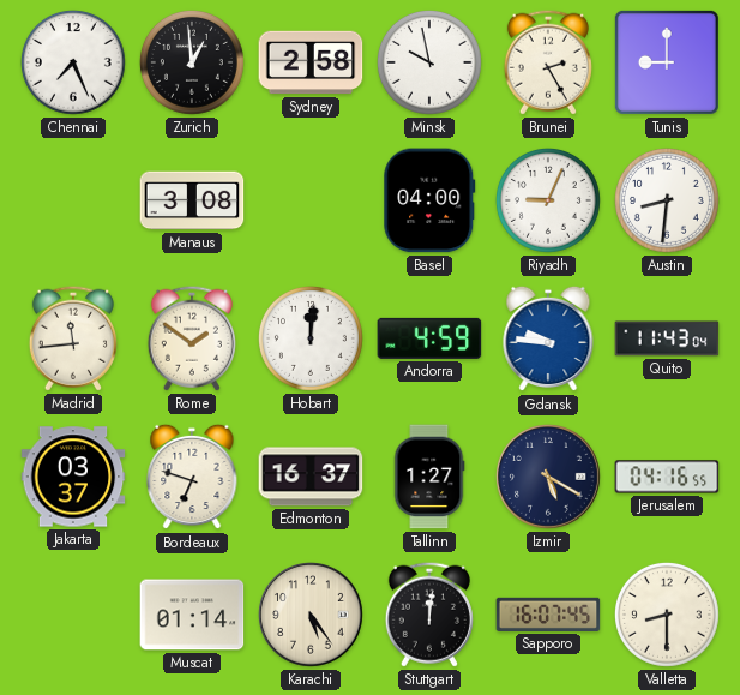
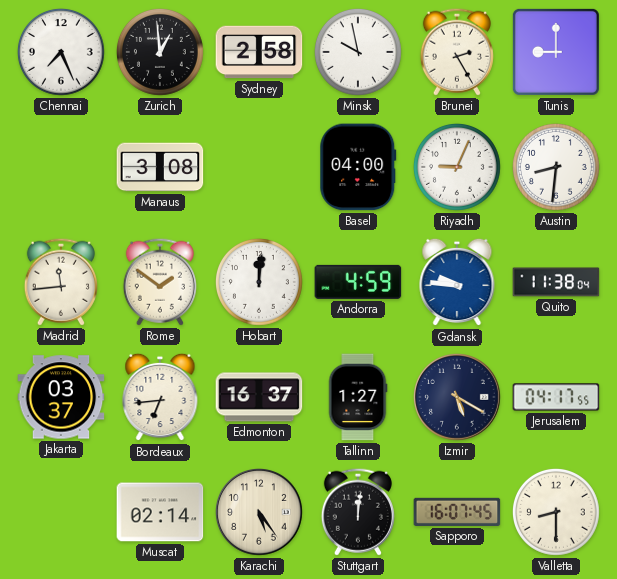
Quito: 11:43 -> 11:38
Bordeaux: 6:48 -> 6:44
Jerusalem: 04:16 -> 04:17
Muscat: 01:14 -> 02:14
